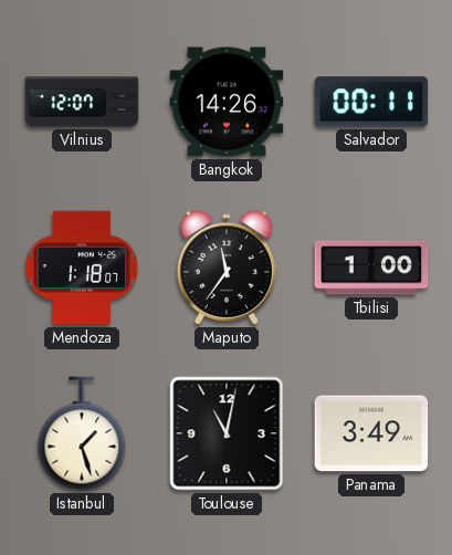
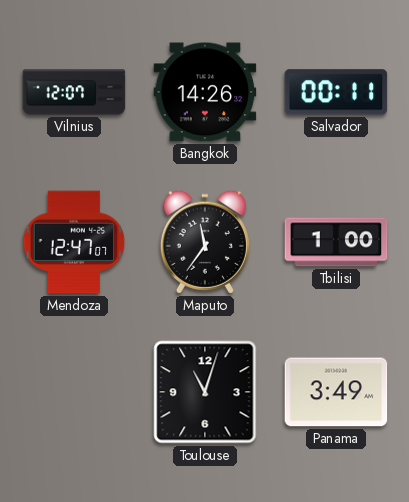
Mendoza: 1:18 -> 12:47
Istanbul: 1:27 -> none
Toulouse: 11:02 -> 11:03
